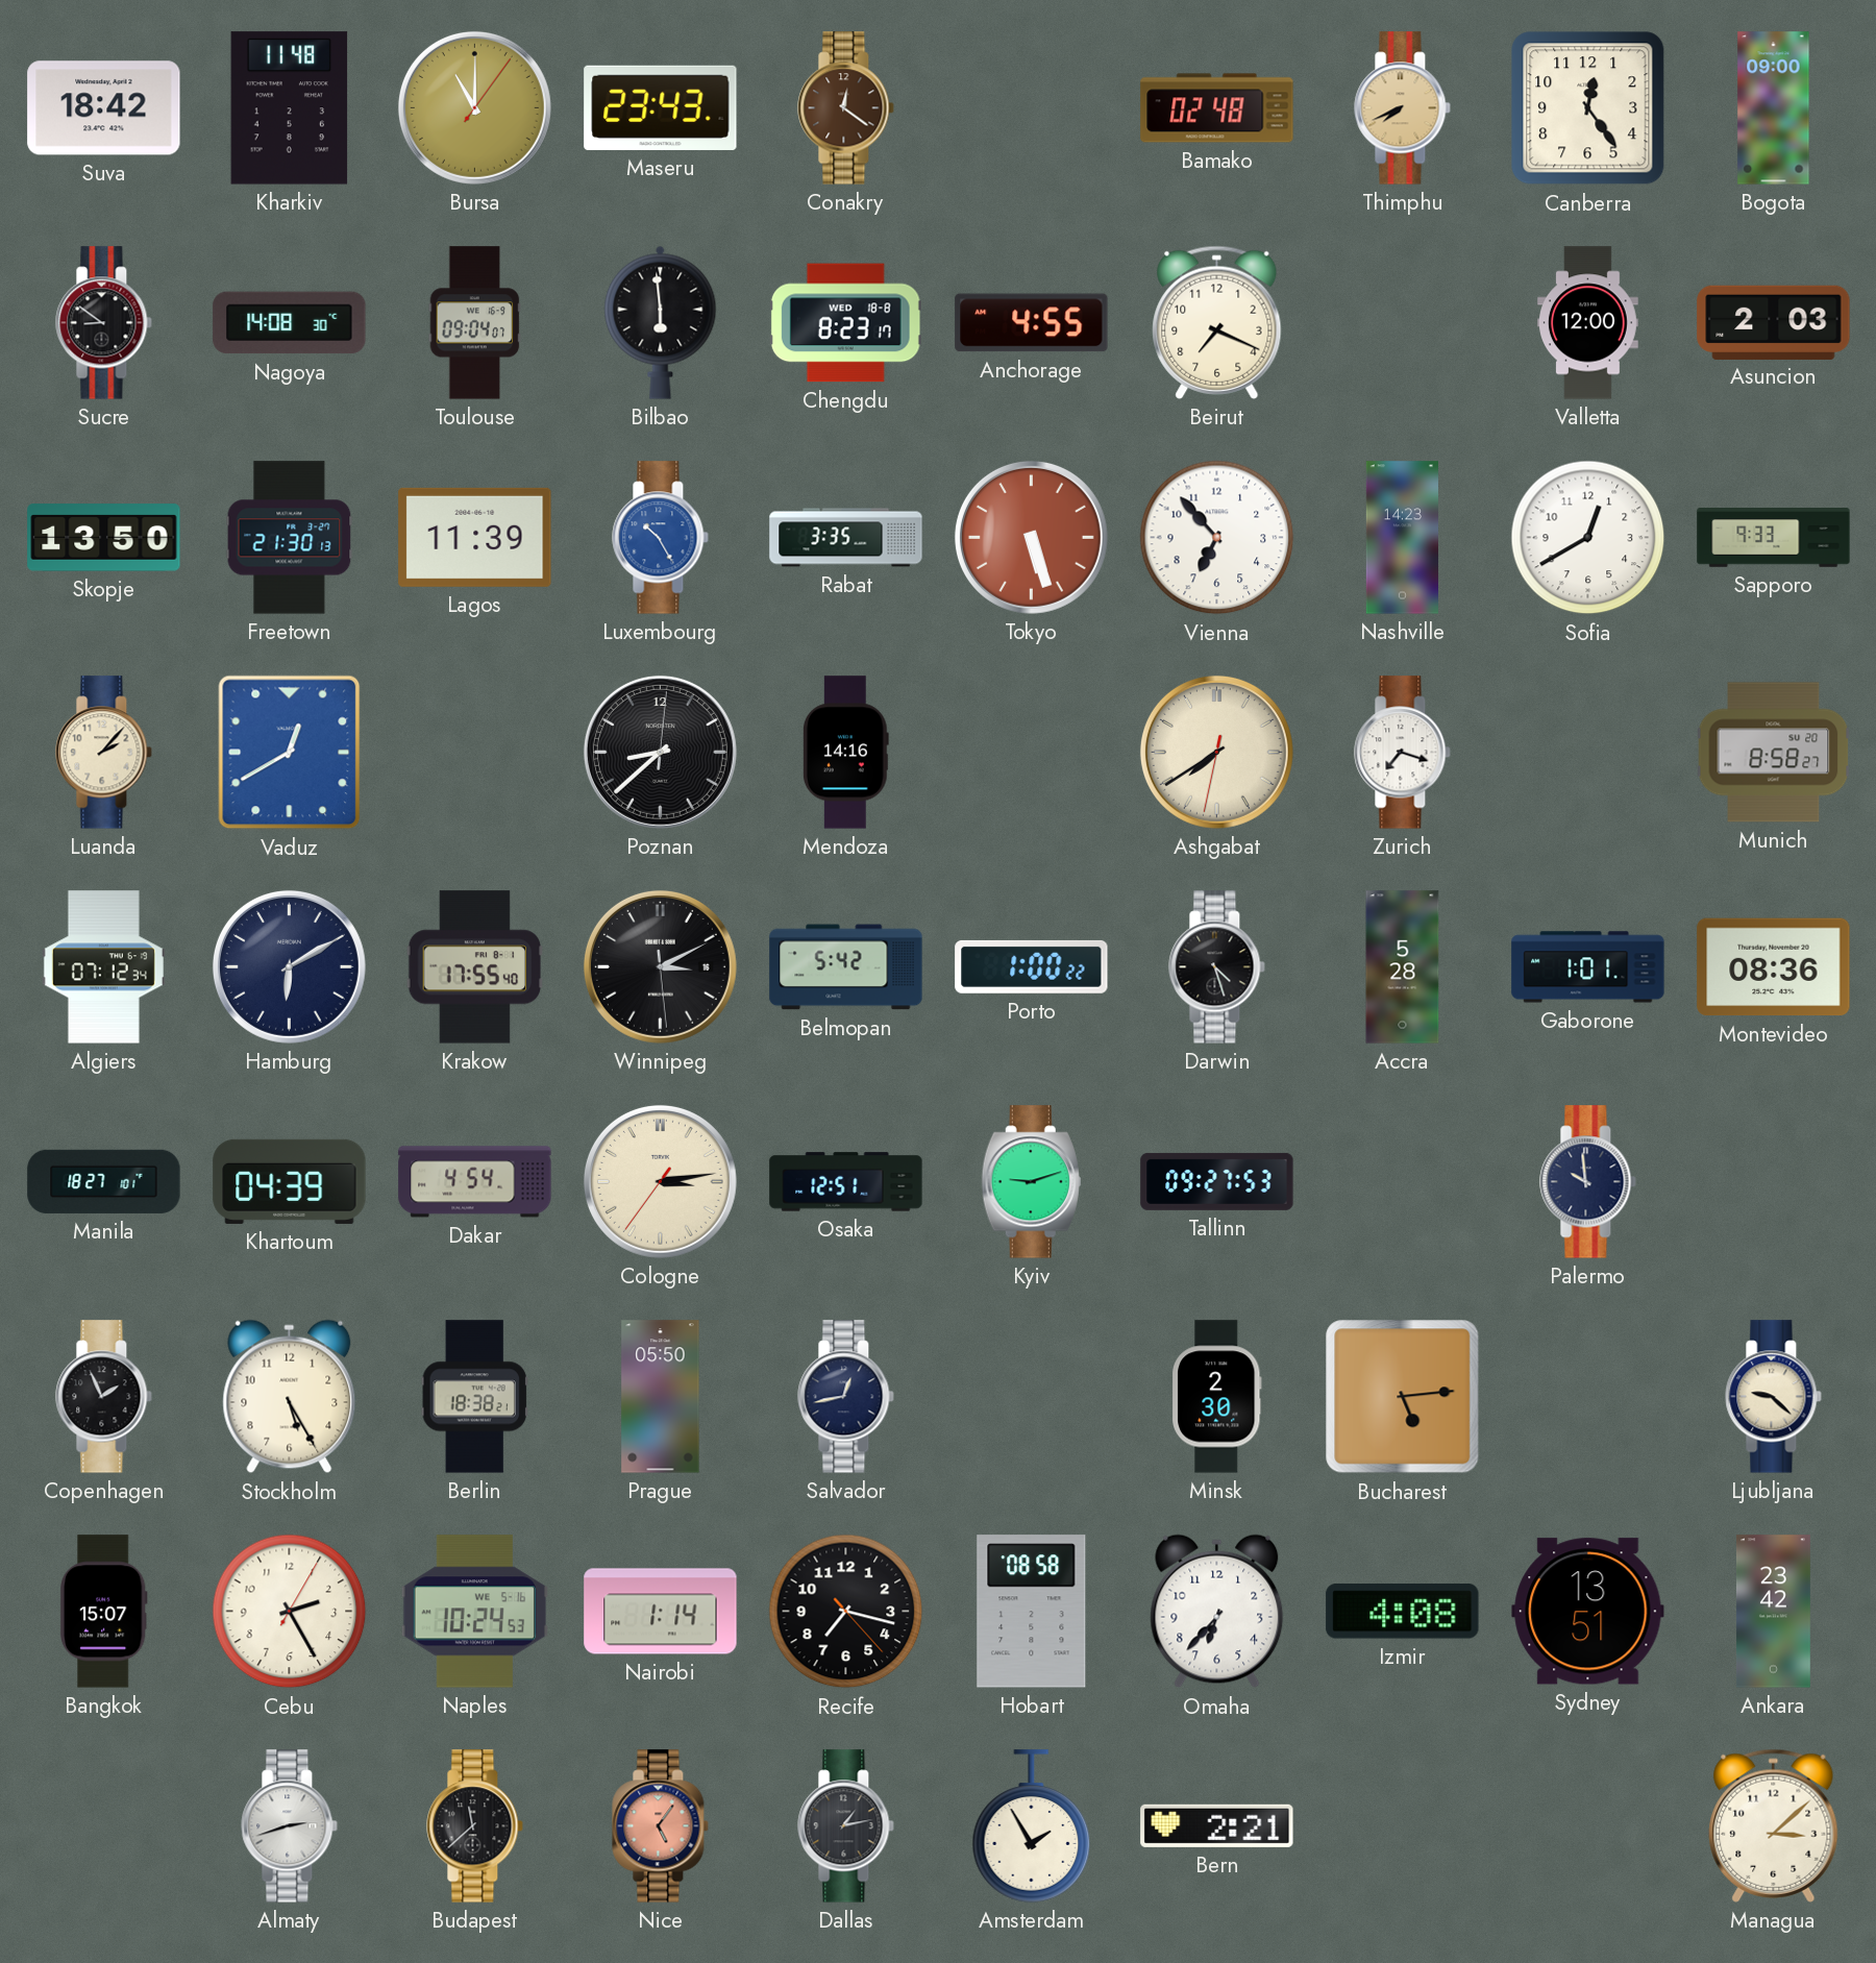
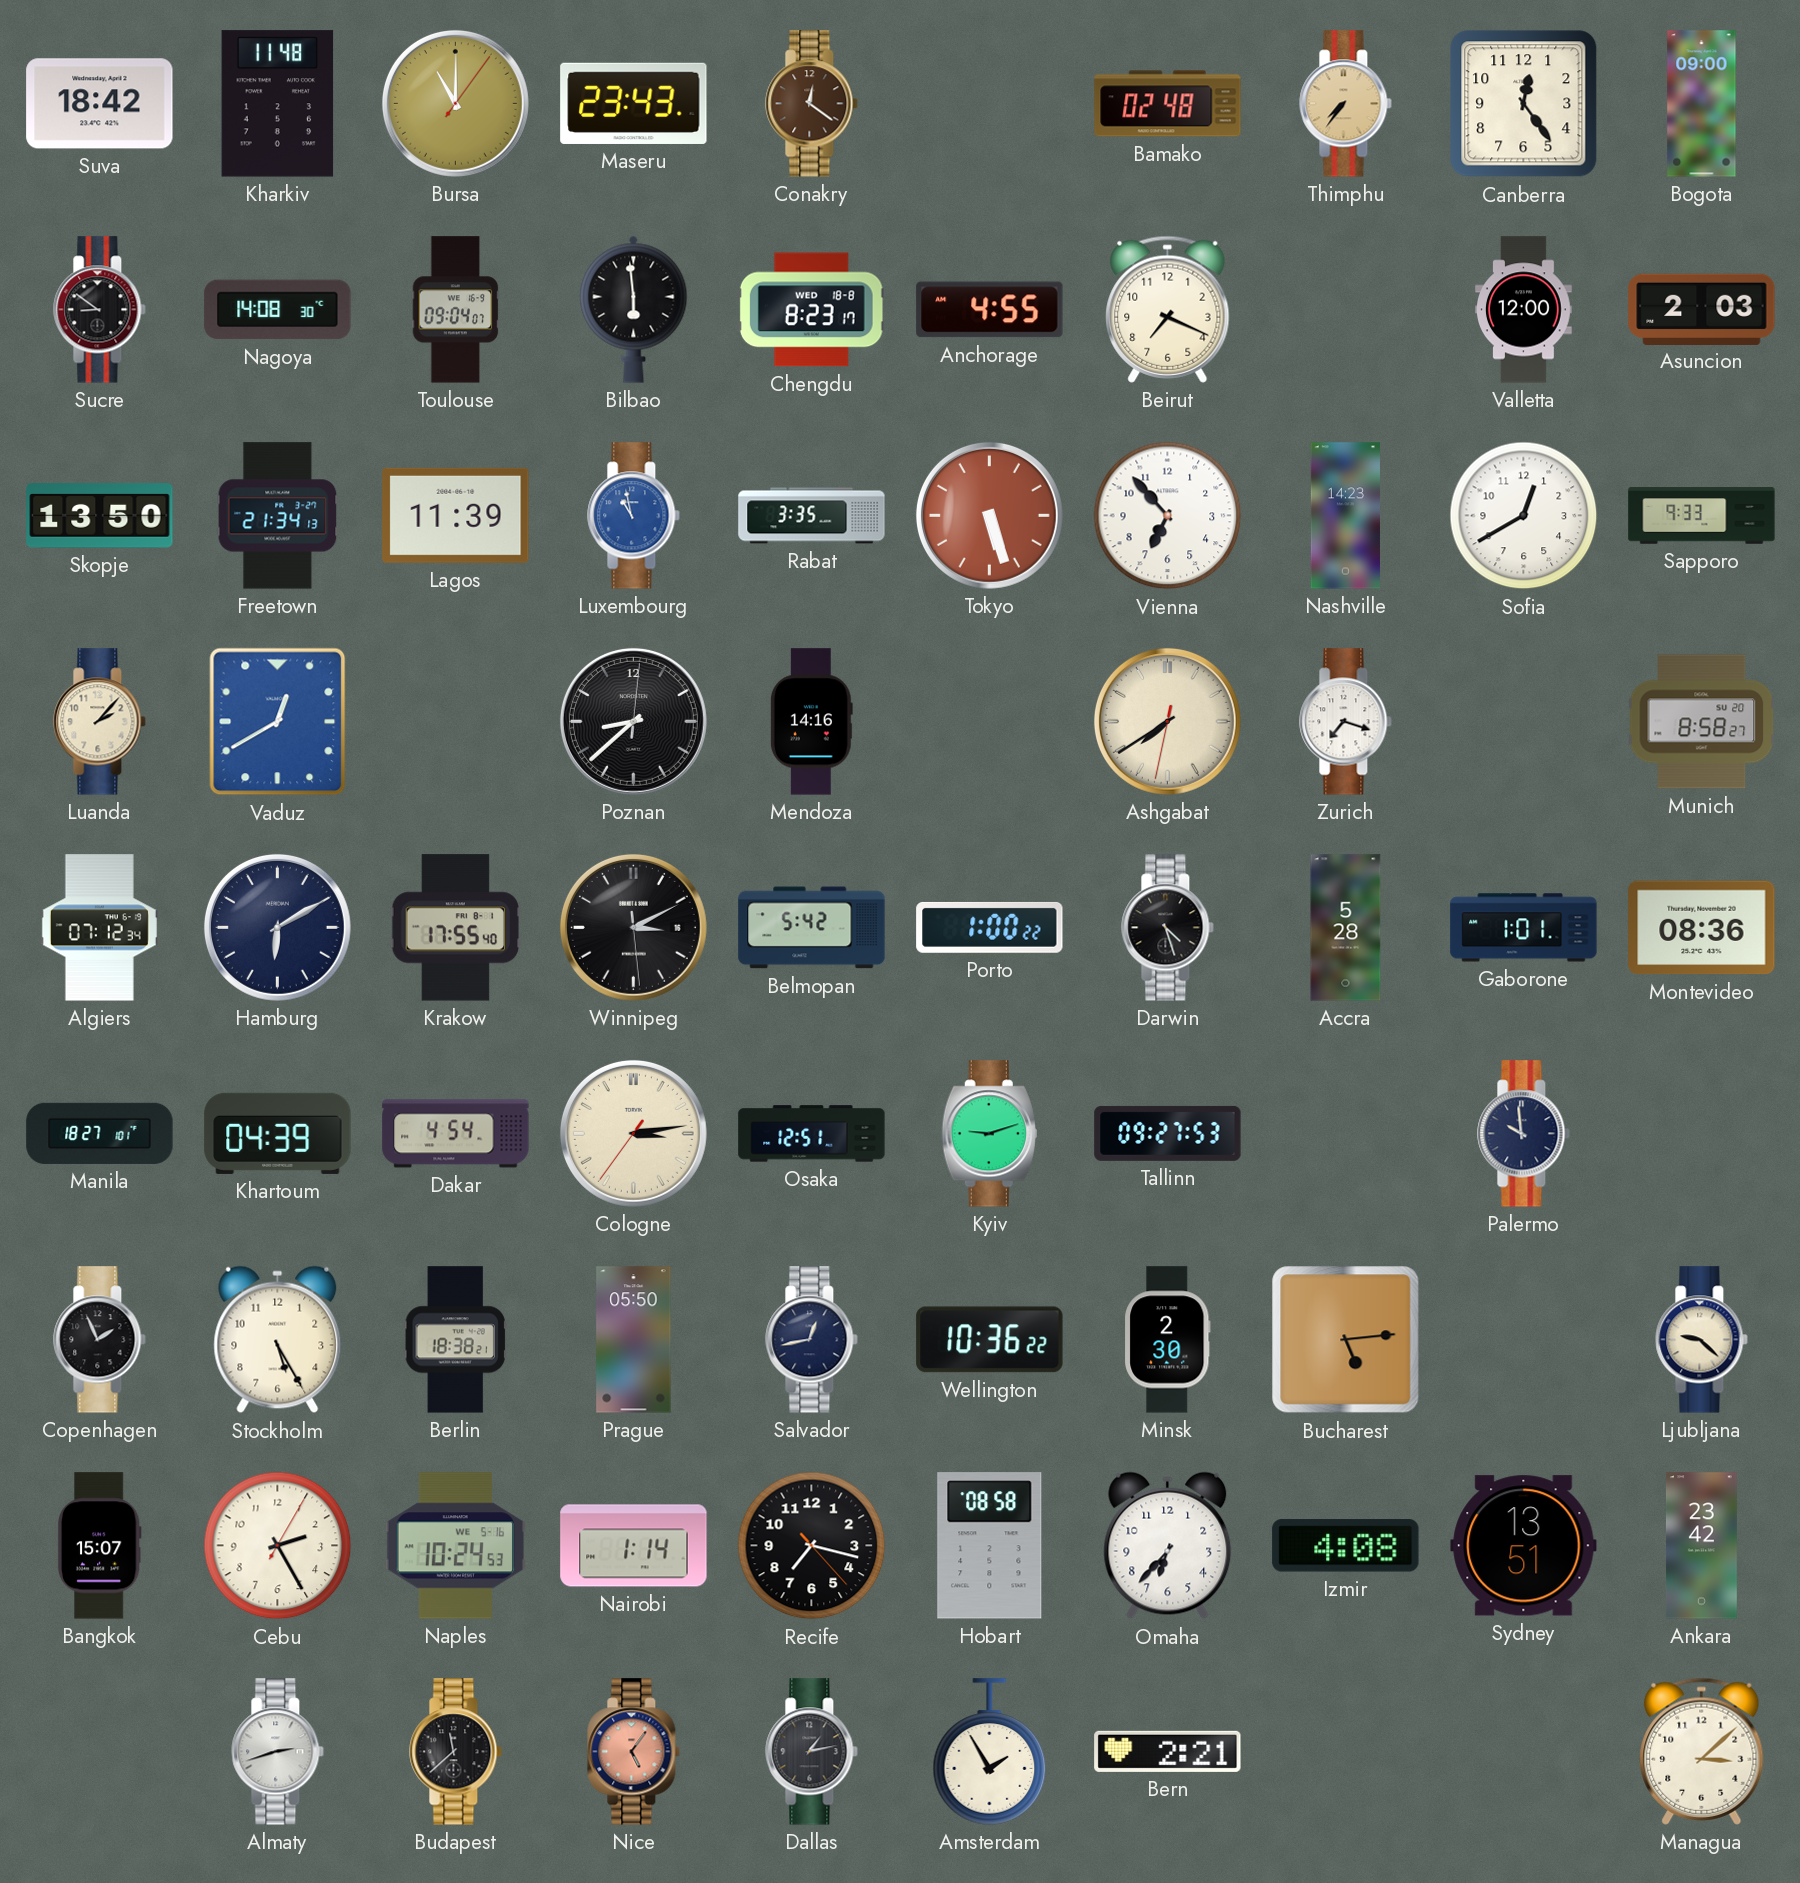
Thimphu: 7:41 -> 7:36
Freetown: 21:30 -> 21:34
Luxembourg: 10:25 -> 10:58
Wellington: none -> 10:36
